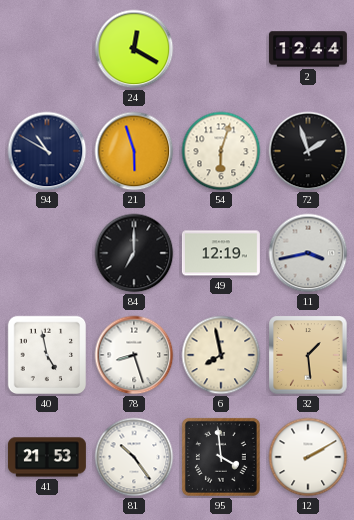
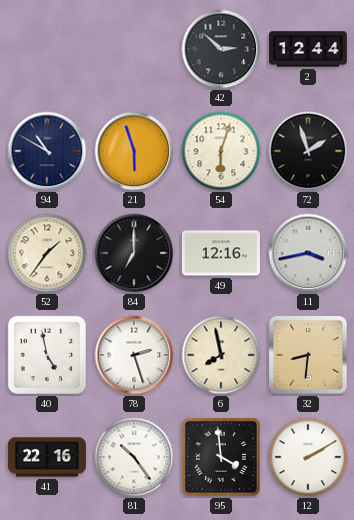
24: 12:20 -> none
42: none -> 2:52
52: none -> 1:36
49: 12:19 -> 12:16
78: 8:27 -> 2:27
32: 1:29 -> 8:31
41: 21:53 -> 22:16
